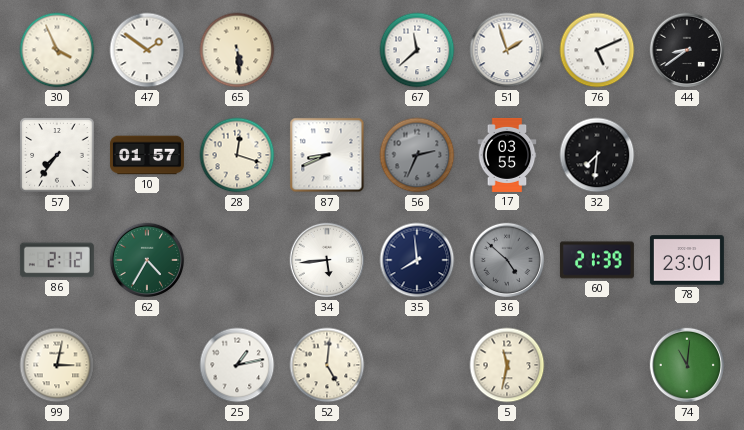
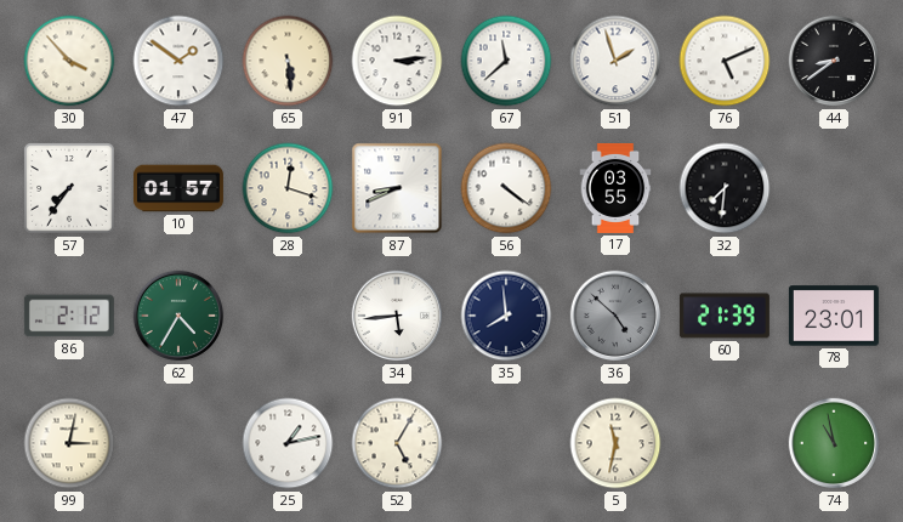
30: 3:56 -> 3:53
91: none -> 3:14
56: 2:34 -> 4:21
56 dial: grey -> white
52: 5:01 -> 5:05
74: 11:01 -> 10:58
